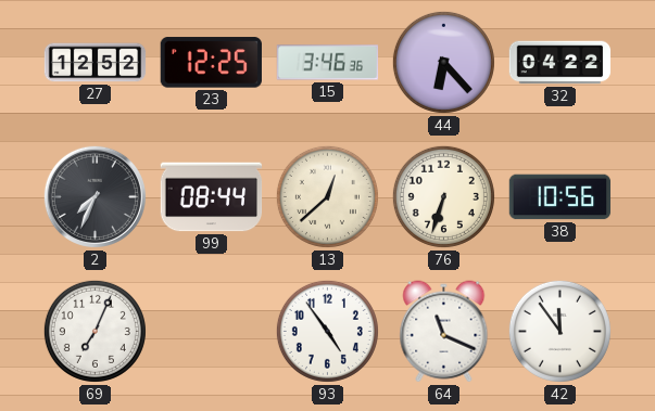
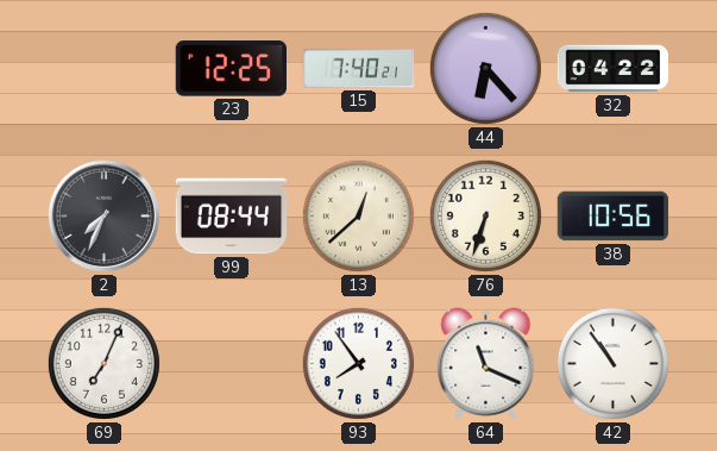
27: 12:52 -> none
15: 3:46 -> 7:40
93: 4:54 -> 7:54
42: 11:54 -> 10:54
